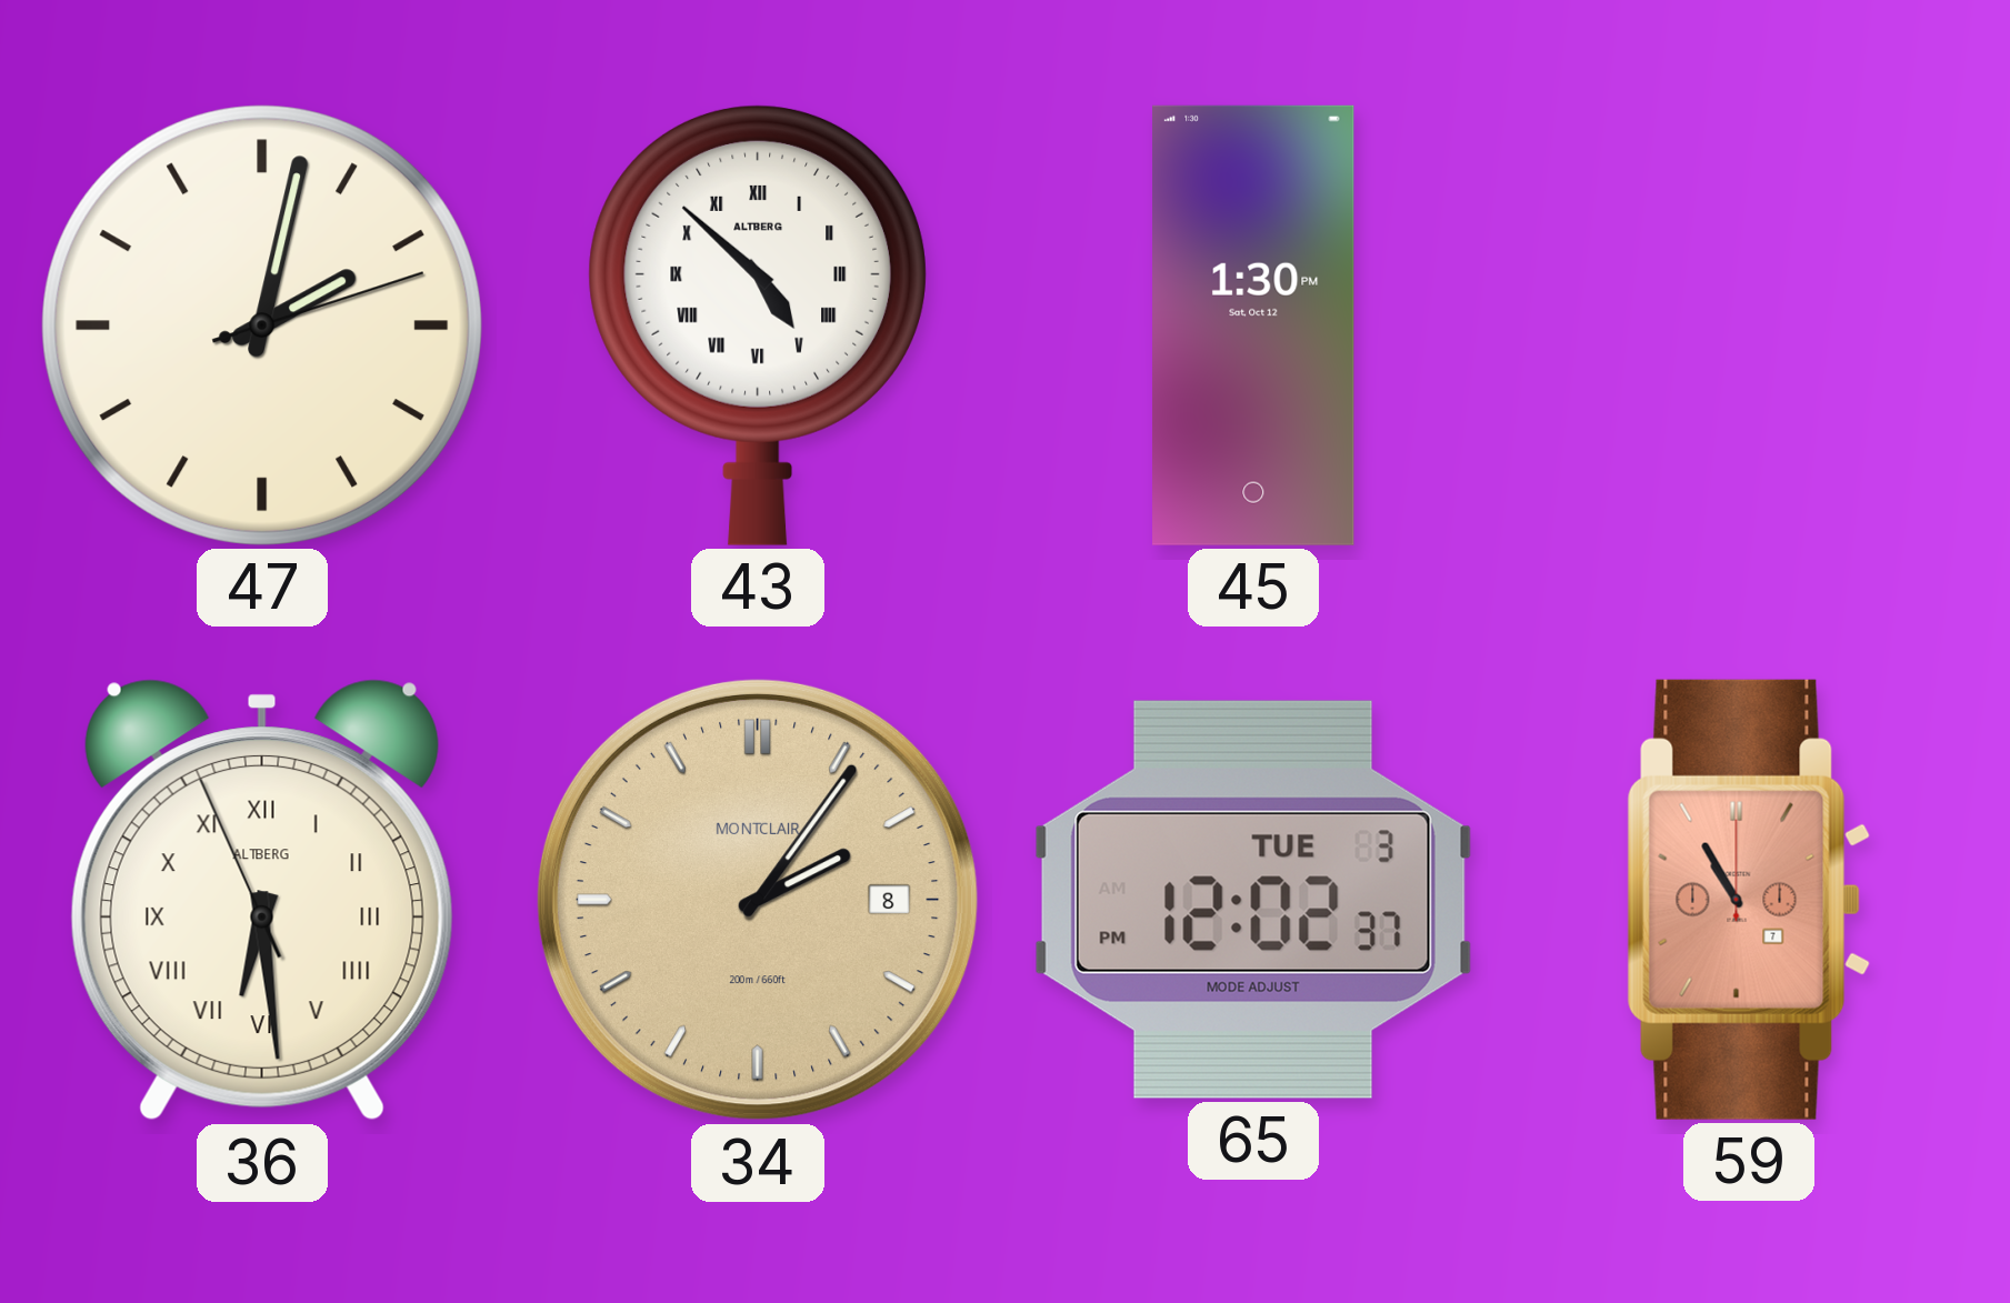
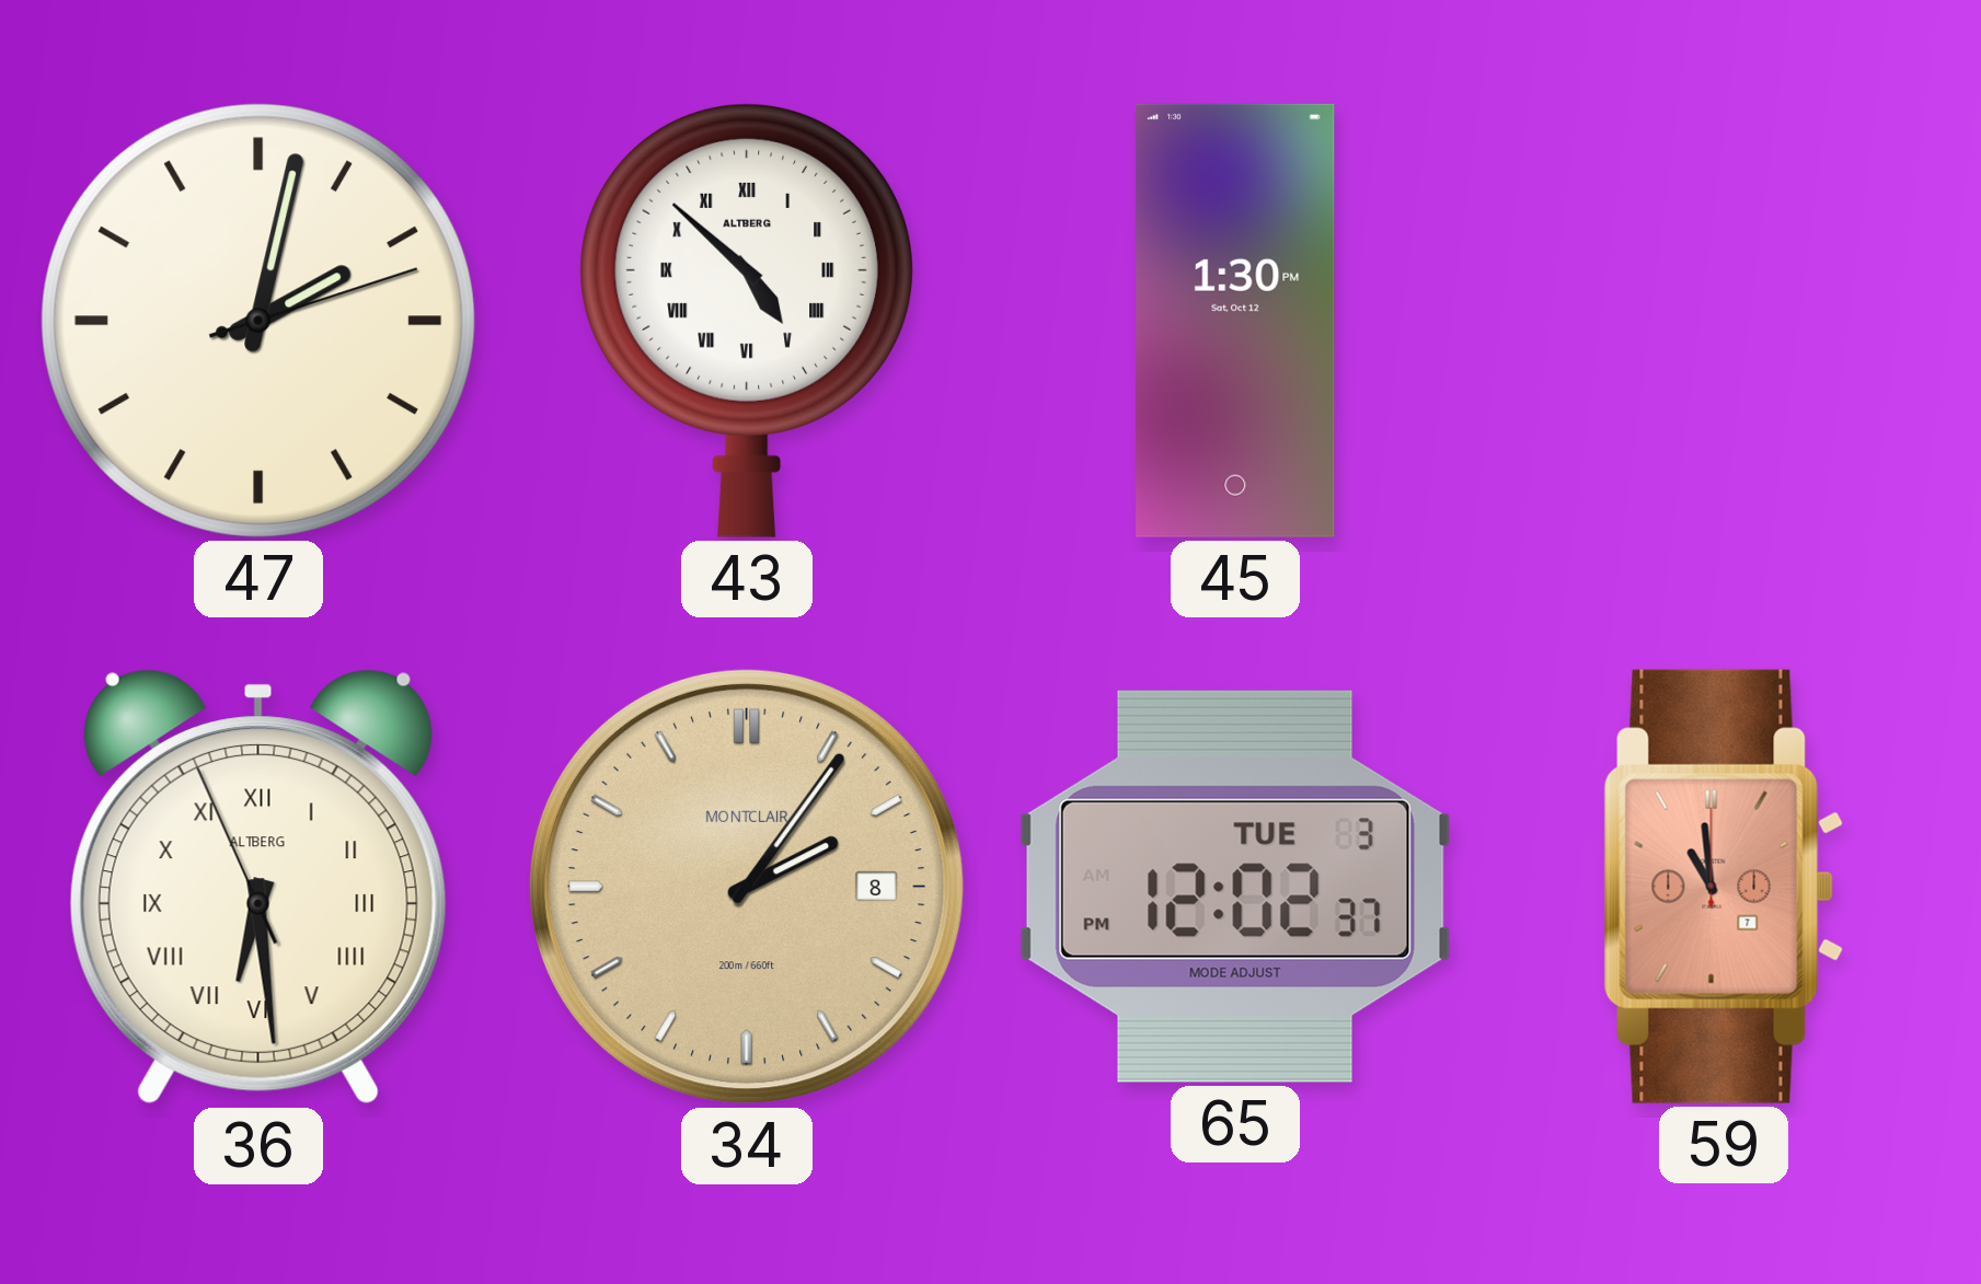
59: 10:55 -> 10:59
